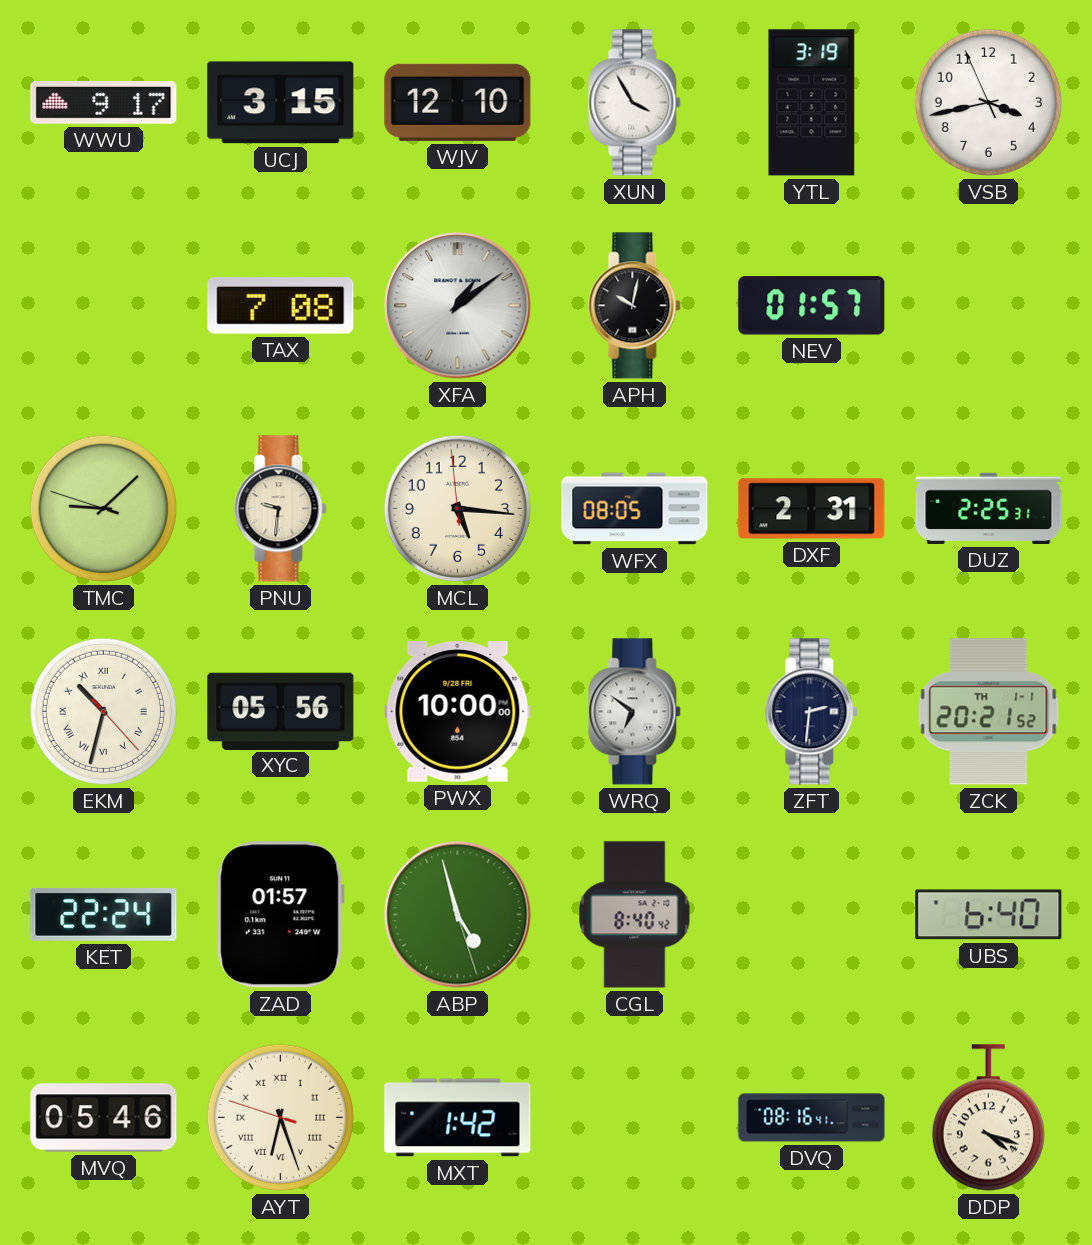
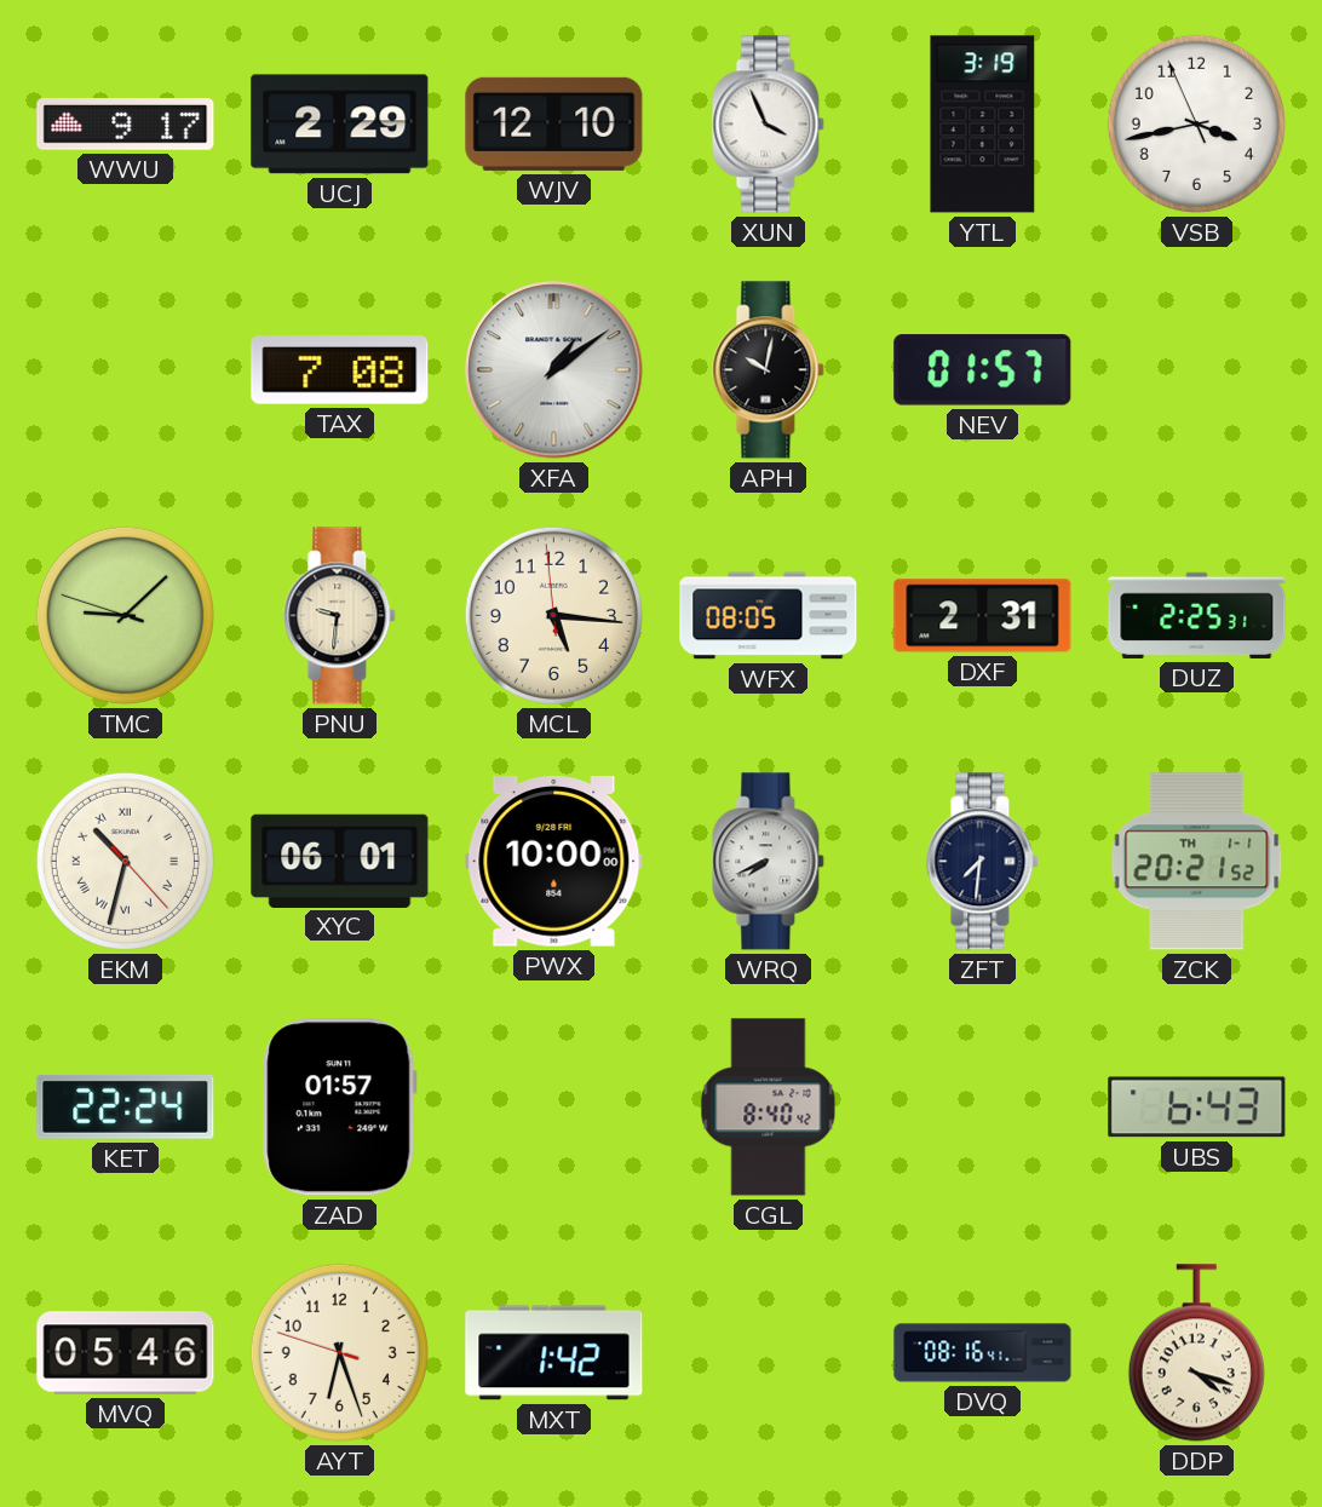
UCJ: 3:15 -> 2:29
XUN: 3:55 -> 3:56
XYC: 05:56 -> 06:01
WRQ: 6:51 -> 7:41
ZFT: 2:31 -> 7:31
ABP: 4:57 -> none
UBS: 6:40 -> 6:43
AYT numerals: Roman -> Arabic
